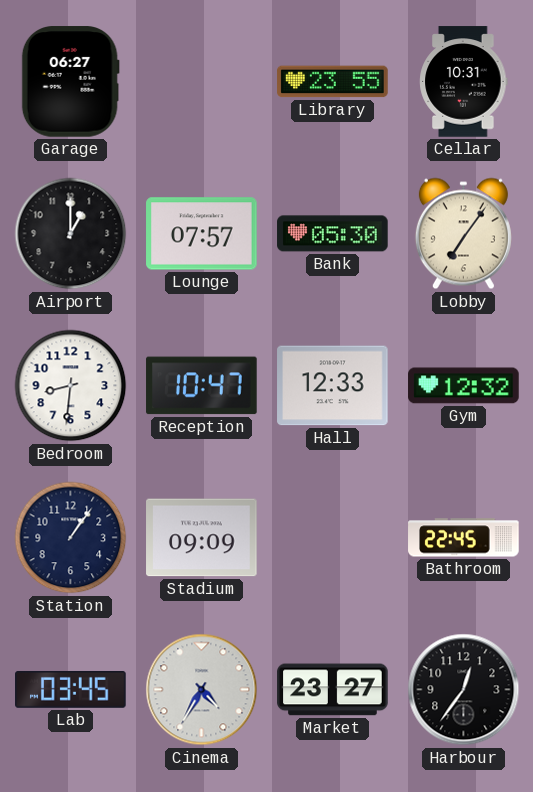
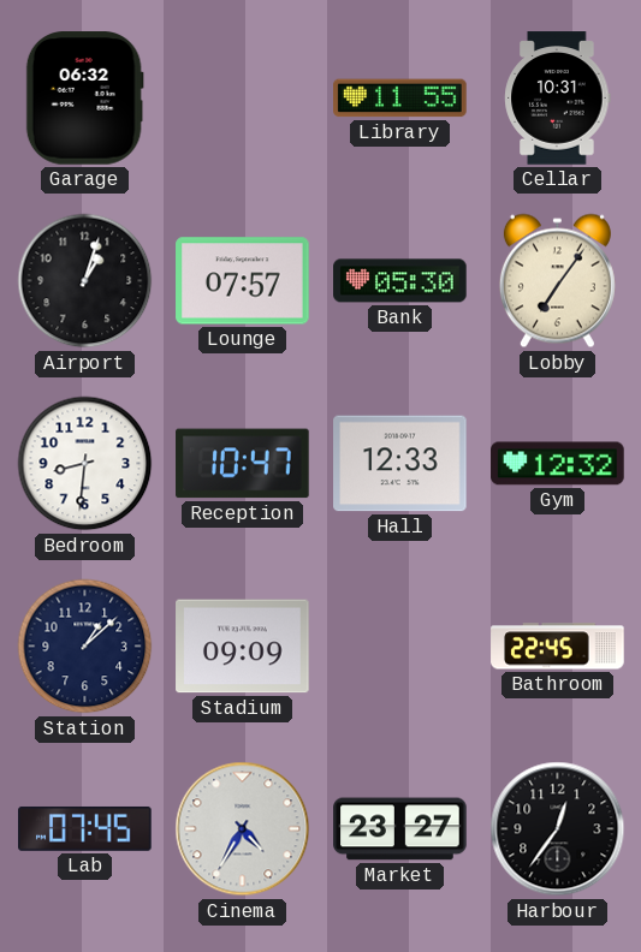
Garage: 06:27 -> 06:32
Library: 23:55 -> 11:55
Airport: 1:00 -> 1:03
Station: 1:06 -> 1:08
Lab: 03:45 -> 07:45
